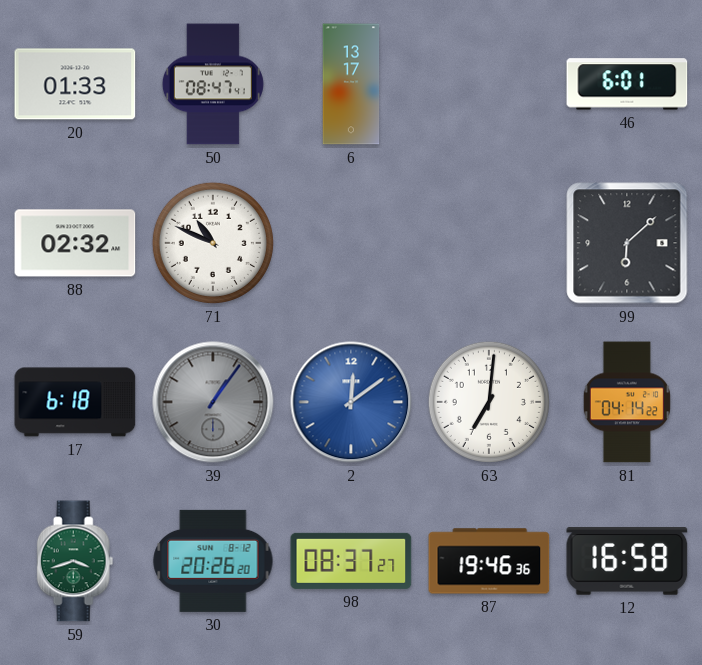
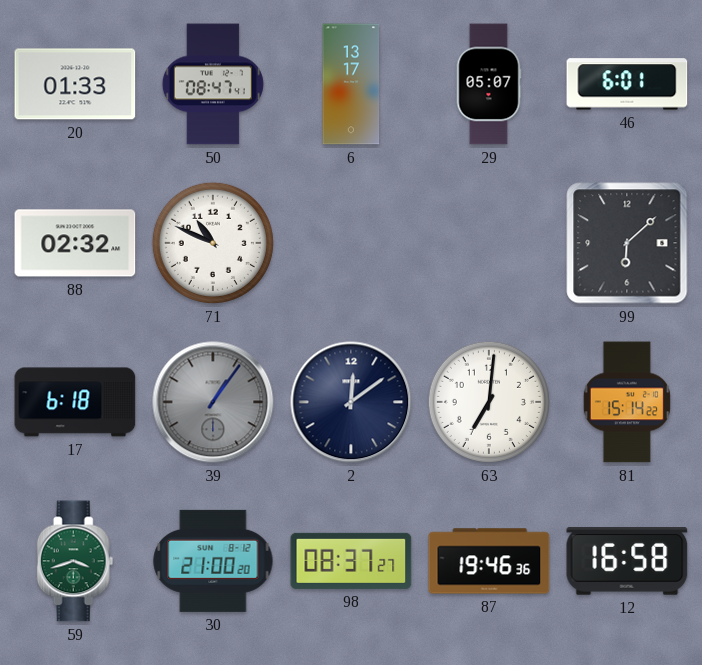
29: none -> 05:07
2 dial: blue -> navy
81: 04:14 -> 15:14
30: 20:26 -> 21:00
